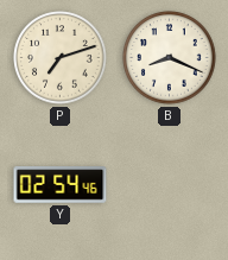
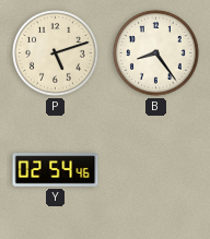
P: 7:12 -> 5:12
B: 8:19 -> 8:24
